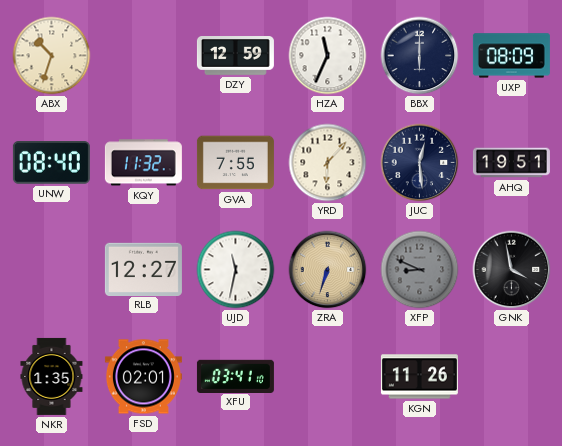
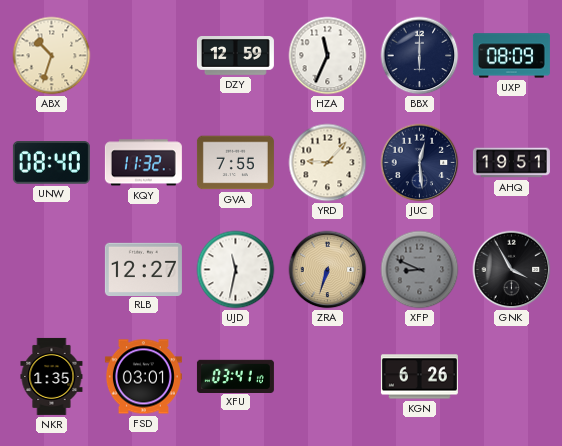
YRD: 6:07 -> 9:07
GNK: 3:58 -> 3:55
FSD: 02:01 -> 03:01
KGN: 11:26 -> 6:26
